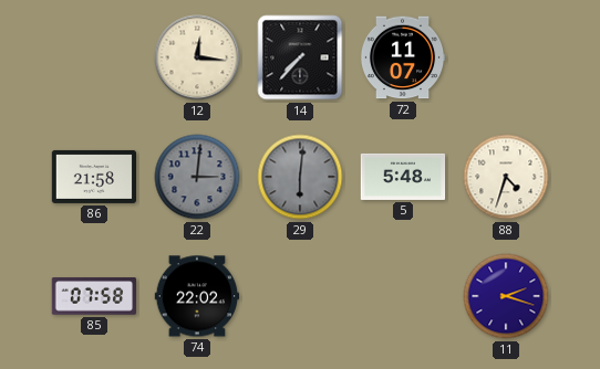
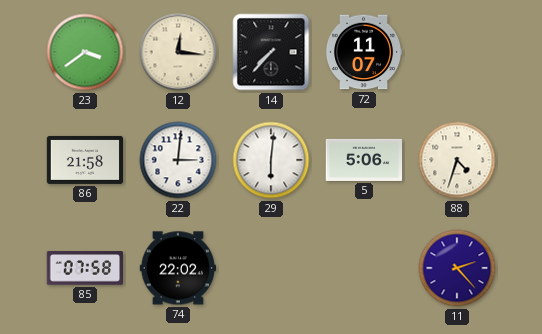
23: none -> 3:39
22 dial: grey -> white
29 dial: grey -> white
5: 5:48 -> 5:06
11: 2:18 -> 2:23
